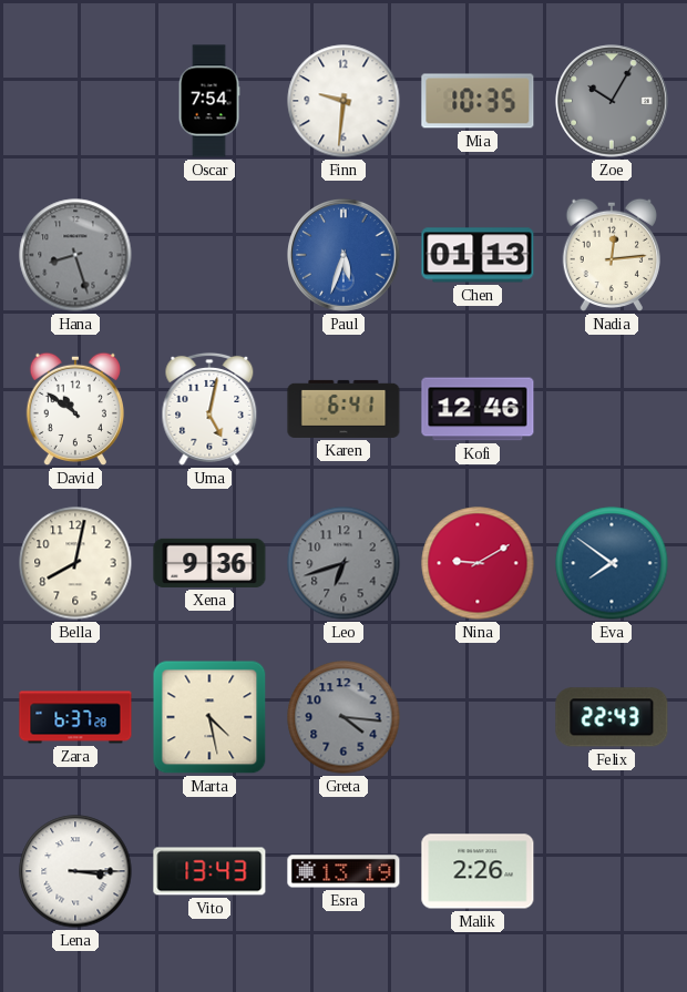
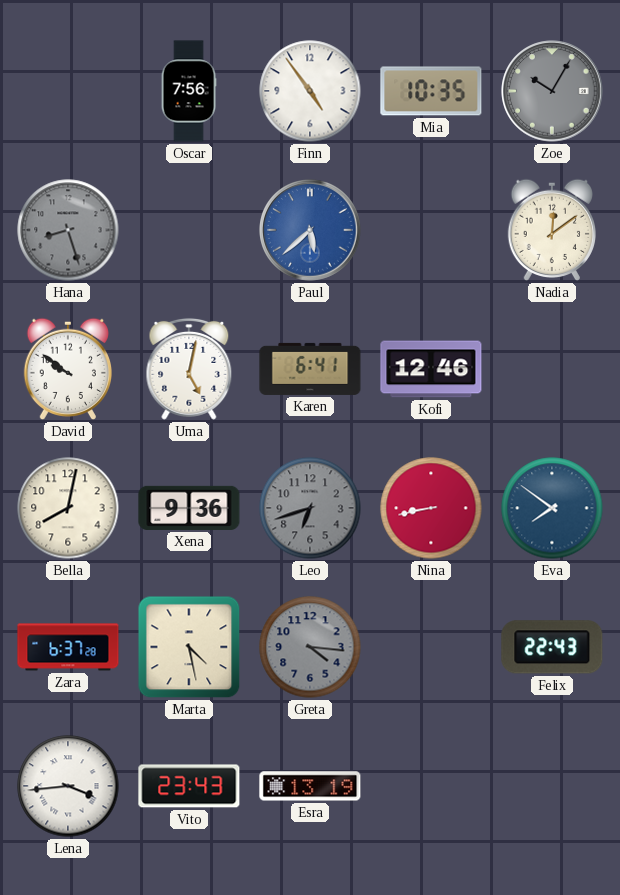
Oscar: 7:54 -> 7:56
Finn: 9:31 -> 4:54
Paul: 5:33 -> 5:38
Chen: 01:13 -> none
Nadia: 12:14 -> 12:09
David: 10:51 -> 9:51
Nina: 9:10 -> 8:43
Lena: 3:15 -> 3:44
Vito: 13:43 -> 23:43
Malik: 2:26 -> none
